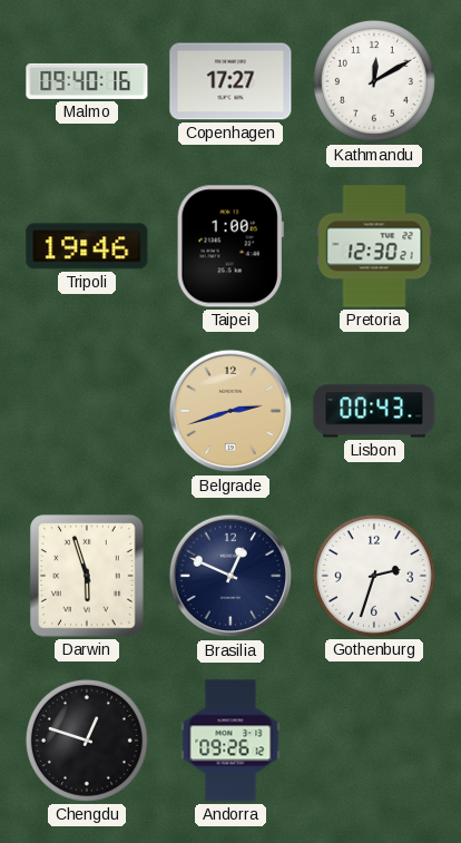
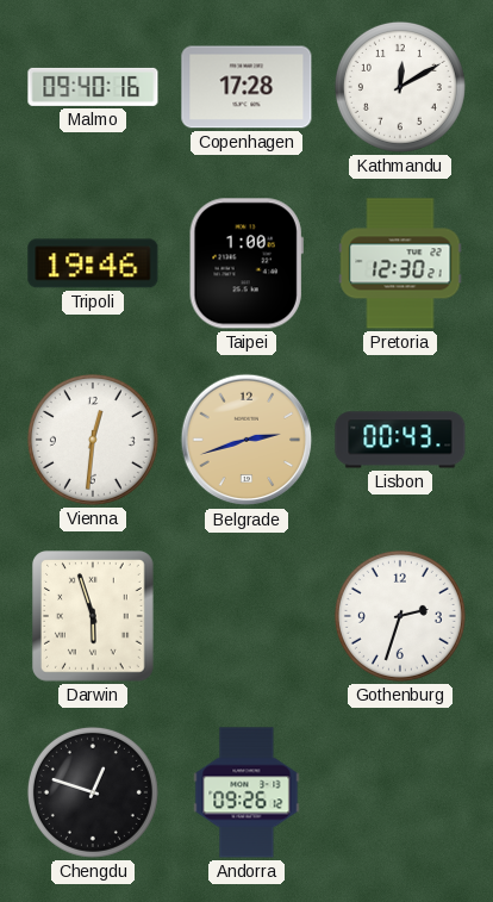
Copenhagen: 17:27 -> 17:28
Vienna: none -> 12:31
Brasilia: 12:49 -> none
